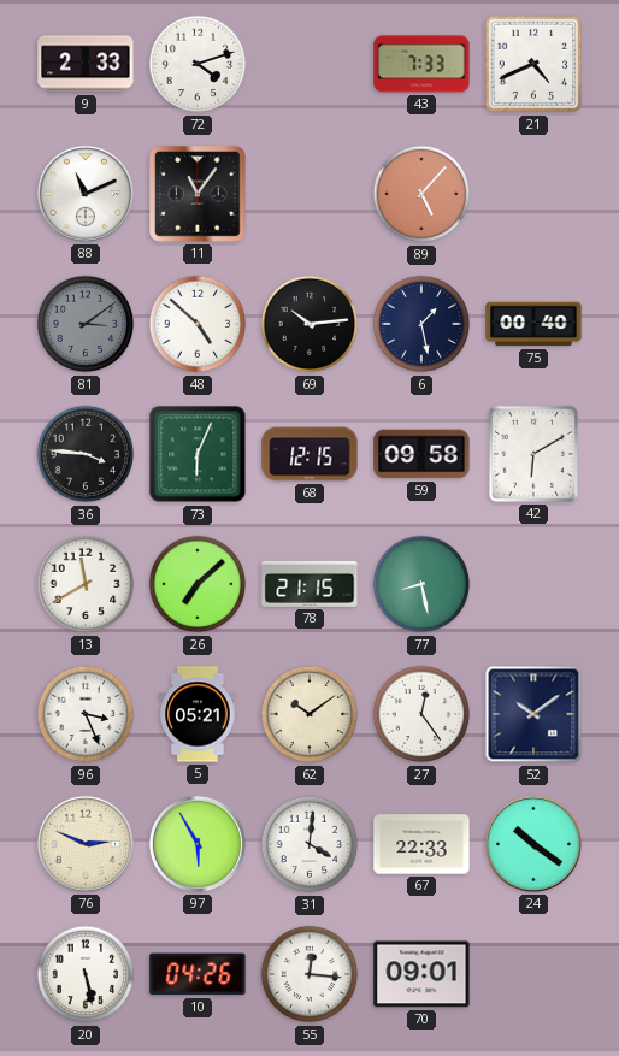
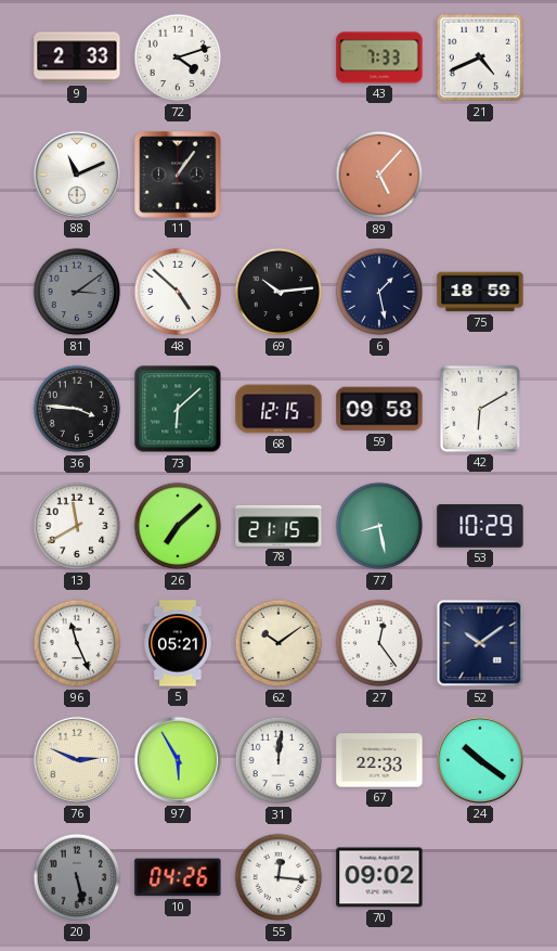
11: 11:06 -> 1:06
75: 00:40 -> 18:59
73: 6:04 -> 6:08
53: none -> 10:29
96: 3:26 -> 11:26
31: 4:01 -> 12:01
20 dial: white -> grey
70: 09:01 -> 09:02
